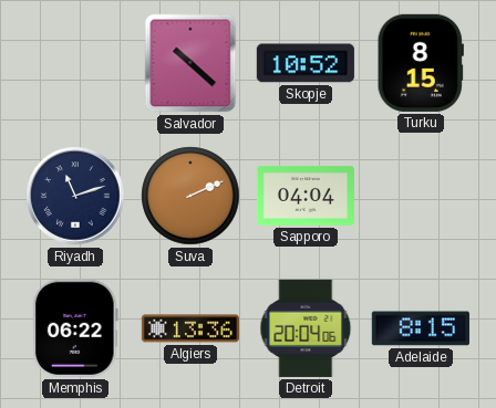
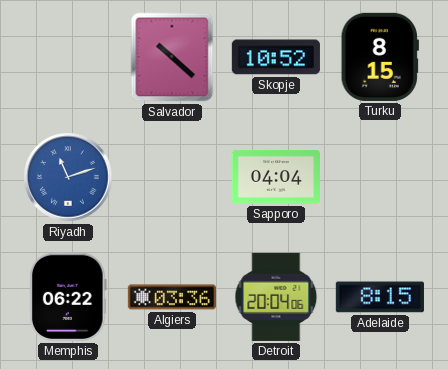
Riyadh dial: navy -> blue
Suva: 2:11 -> none
Algiers: 13:36 -> 03:36
